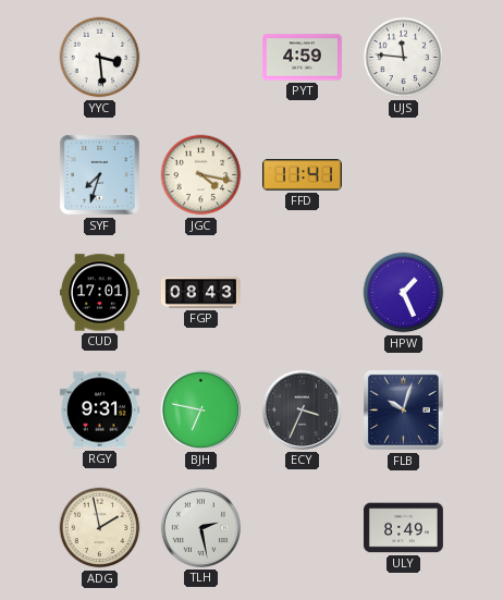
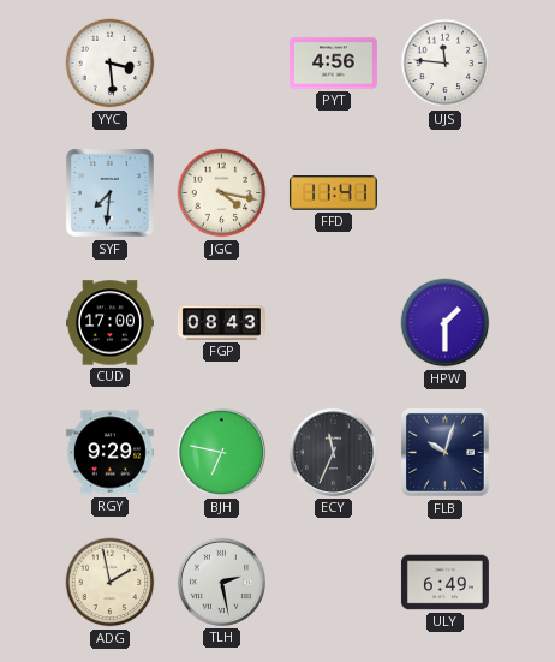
PYT: 4:59 -> 4:56
SYF: 7:33 -> 7:31
CUD: 17:01 -> 17:00
HPW: 1:26 -> 1:30
RGY: 9:31 -> 9:29
ECY: 3:34 -> 11:34
ULY: 8:49 -> 6:49
